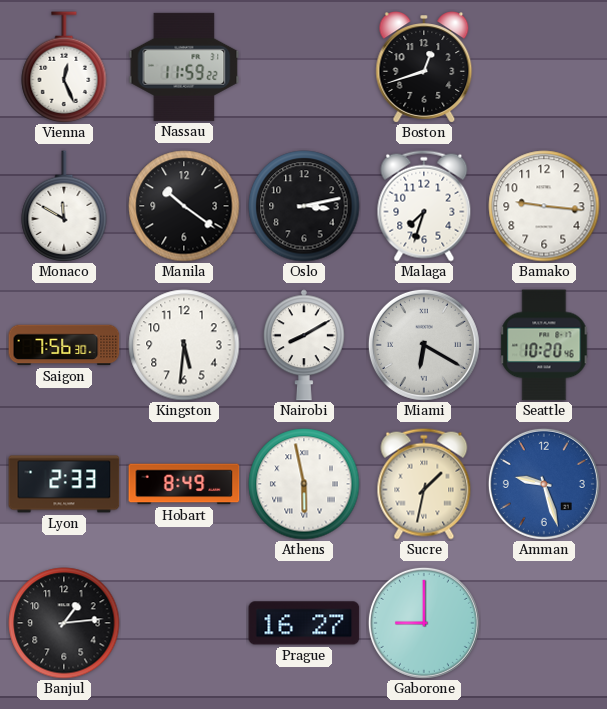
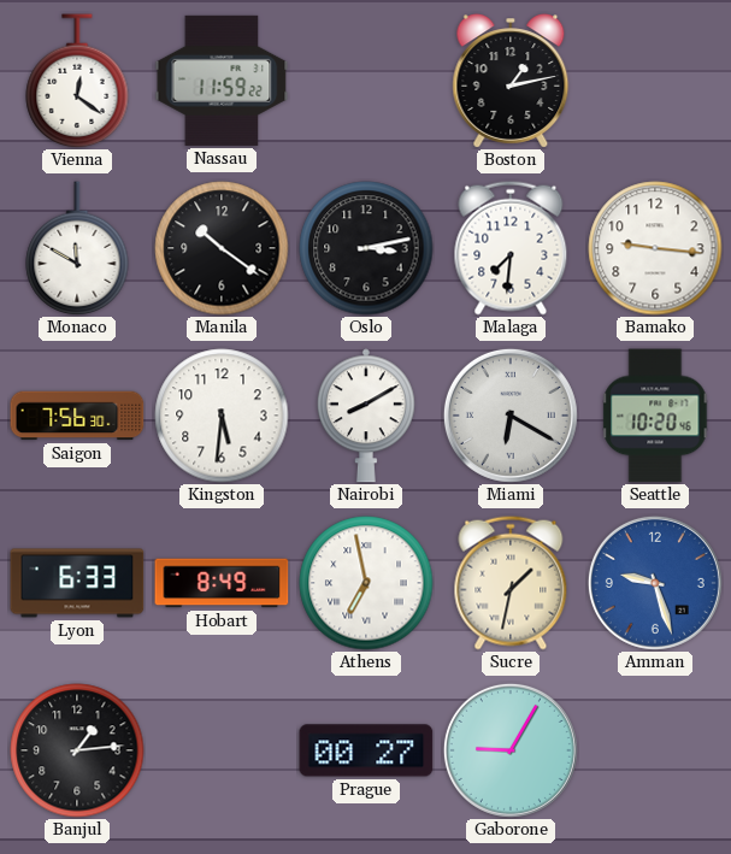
Vienna: 12:26 -> 12:21
Boston: 12:42 -> 1:13
Malaga: 7:33 -> 7:31
Lyon: 2:33 -> 6:33
Athens: 5:58 -> 6:58
Prague: 16:27 -> 00:27
Gaborone: 9:00 -> 9:05
